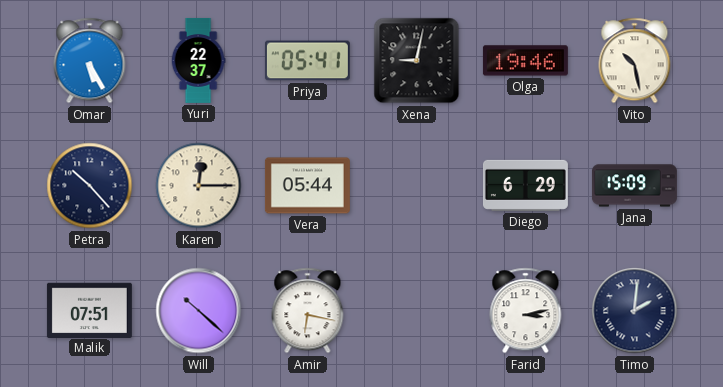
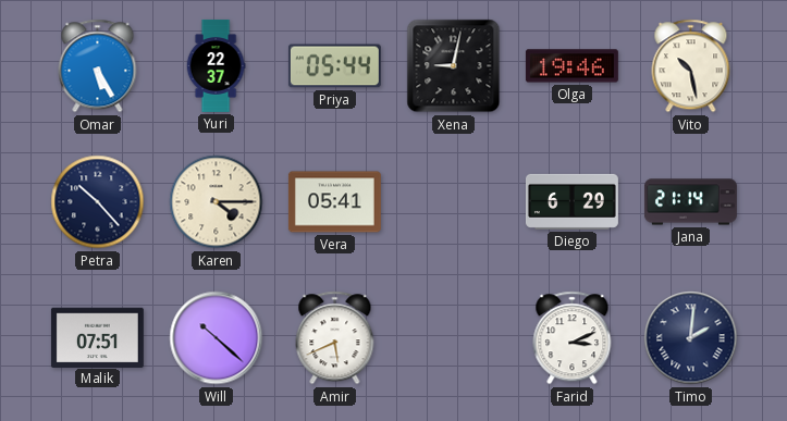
Priya: 05:41 -> 05:44
Karen: 12:15 -> 4:15
Vera: 05:44 -> 05:41
Jana: 15:09 -> 21:14
Amir: 6:17 -> 5:41
Farid: 3:13 -> 3:11
